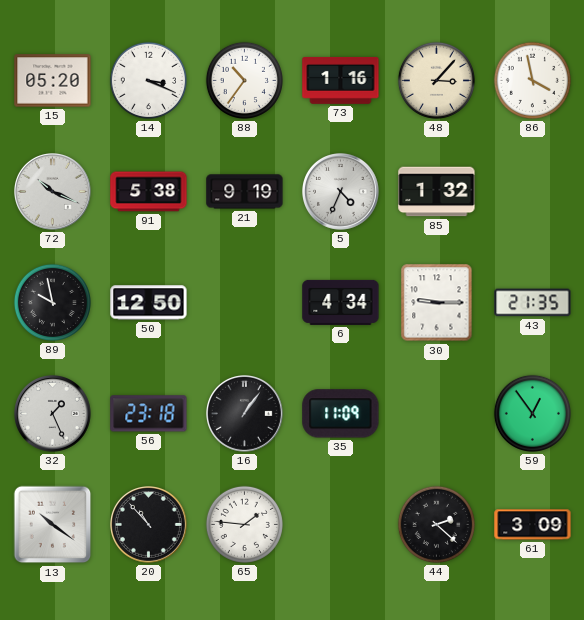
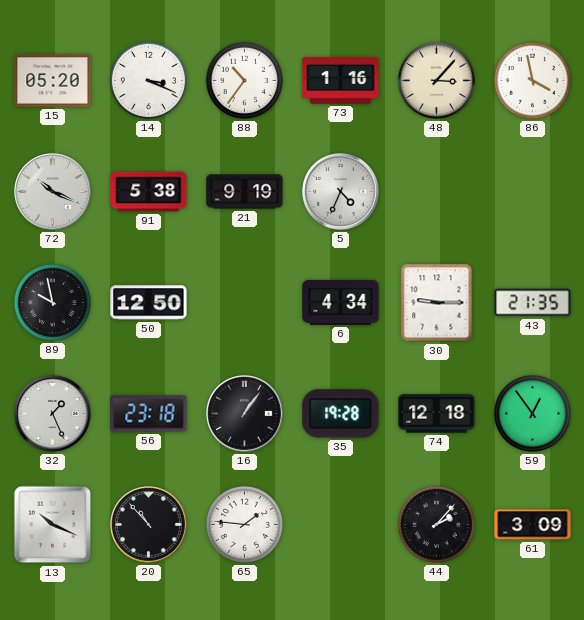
85: 1:32 -> none
35: 11:09 -> 19:28
74: none -> 12:18
13: 10:21 -> 10:19
44: 2:22 -> 2:07
